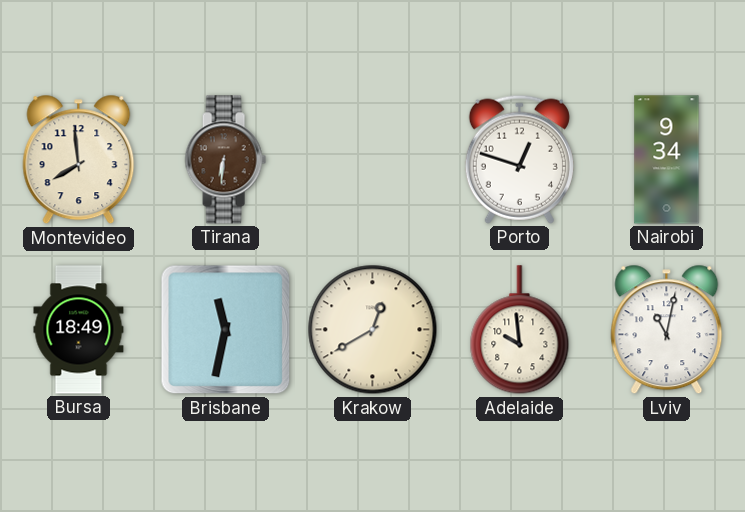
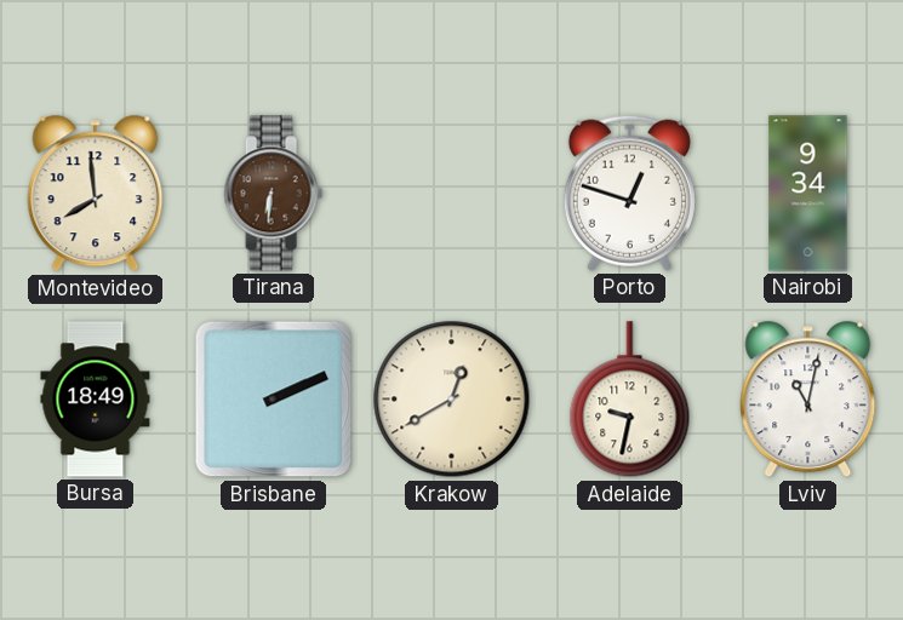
Brisbane: 11:32 -> 2:11
Adelaide: 9:59 -> 9:32
